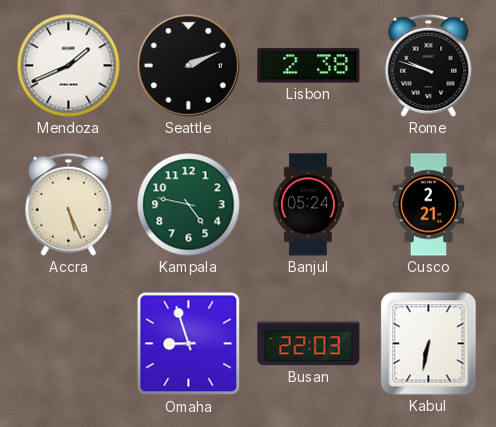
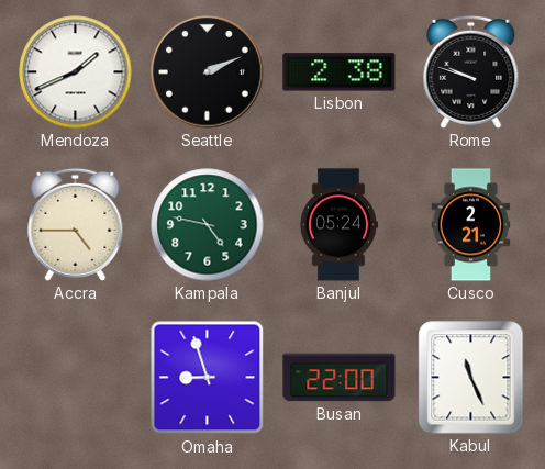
Accra: 5:26 -> 4:45
Busan: 22:03 -> 22:00
Kabul: 6:32 -> 11:26
